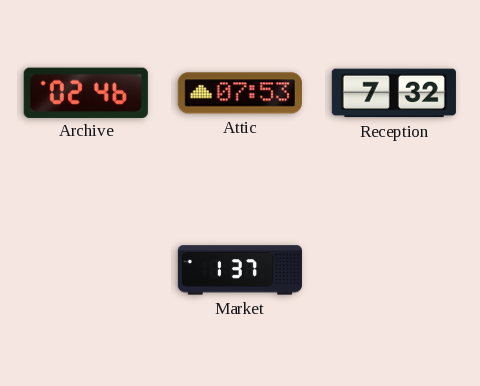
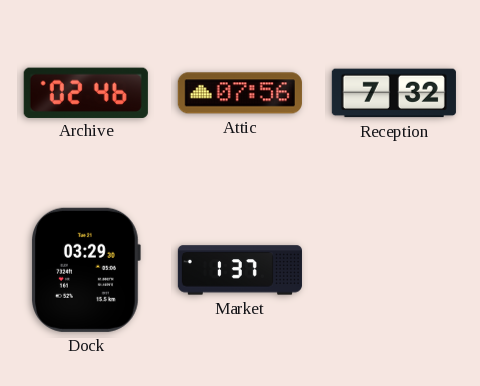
Attic: 07:53 -> 07:56
Dock: none -> 03:29
